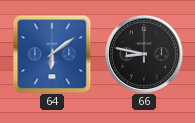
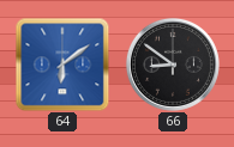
66: 8:47 -> 8:51
